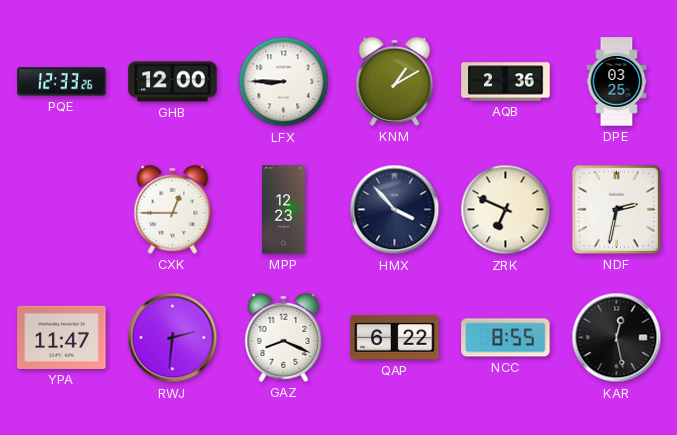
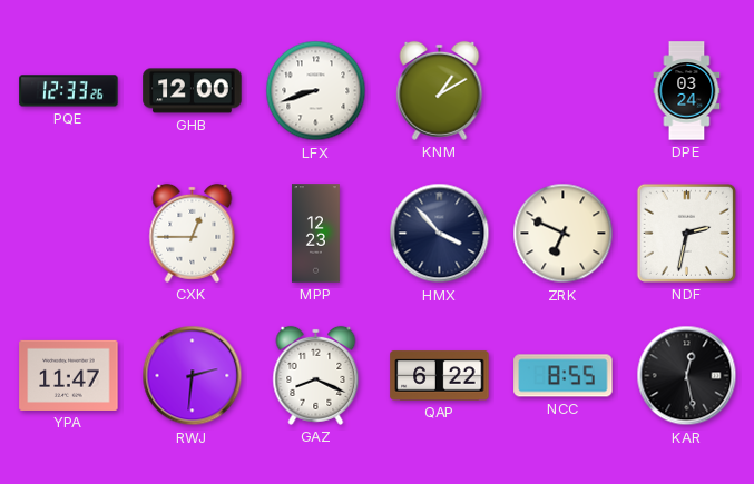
LFX: 8:45 -> 8:42
AQB: 2:36 -> none
DPE: 03:25 -> 03:24
